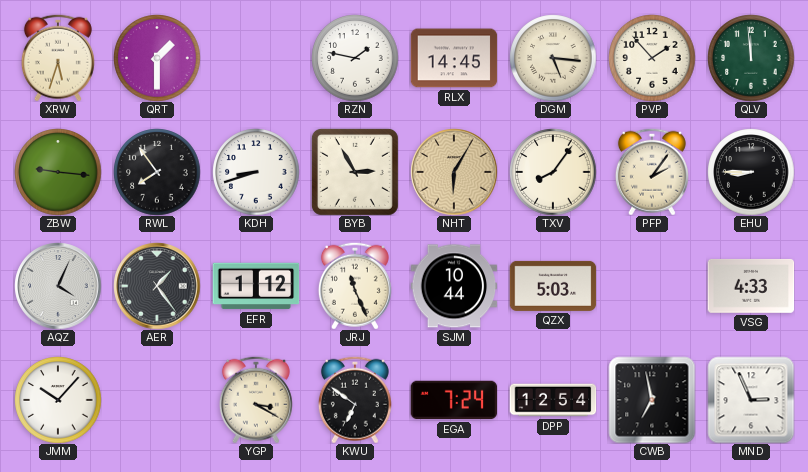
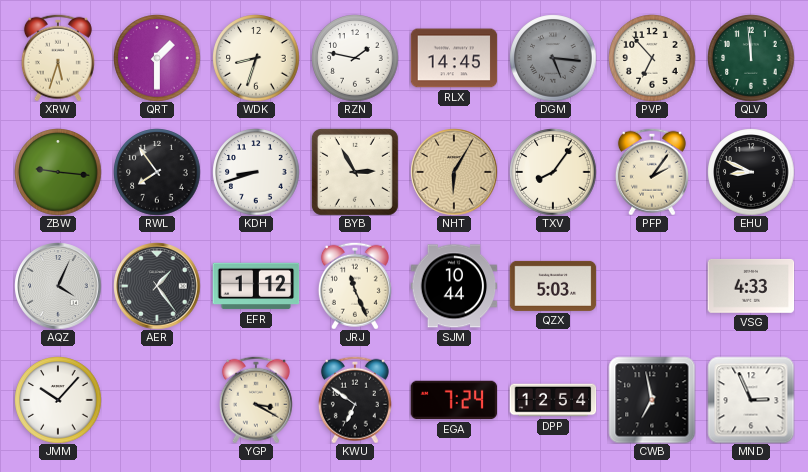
WDK: none -> 8:33
DGM dial: cream -> grey
PVP: 1:53 -> 6:53
EHU: 8:45 -> 8:49
